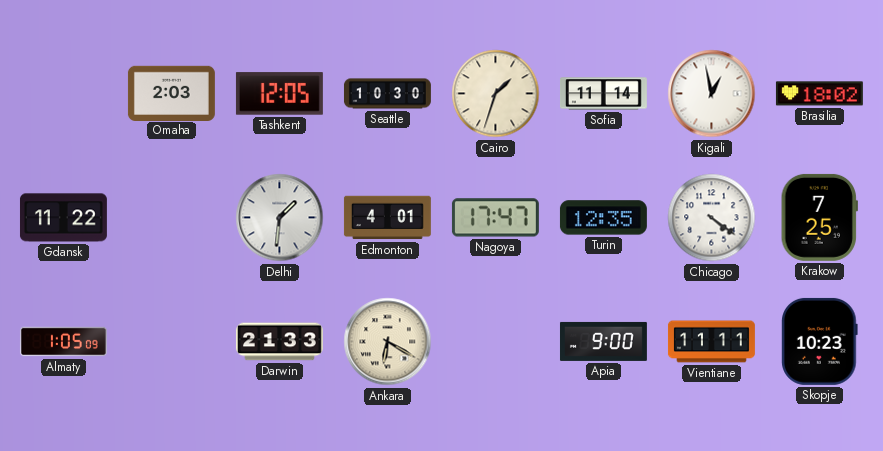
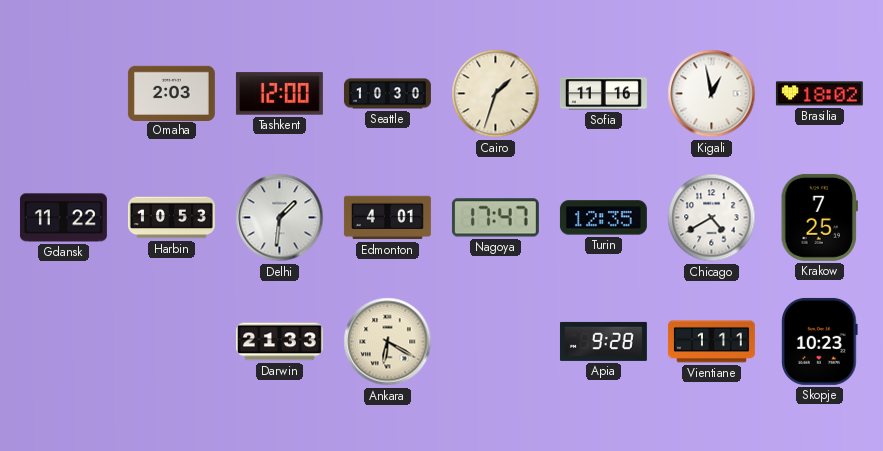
Tashkent: 12:05 -> 12:00
Sofia: 11:14 -> 11:16
Harbin: none -> 10:53
Chicago: 4:21 -> 4:40
Almaty: 1:05 -> none
Apia: 9:00 -> 9:28
Vientiane: 11:11 -> 1:11
